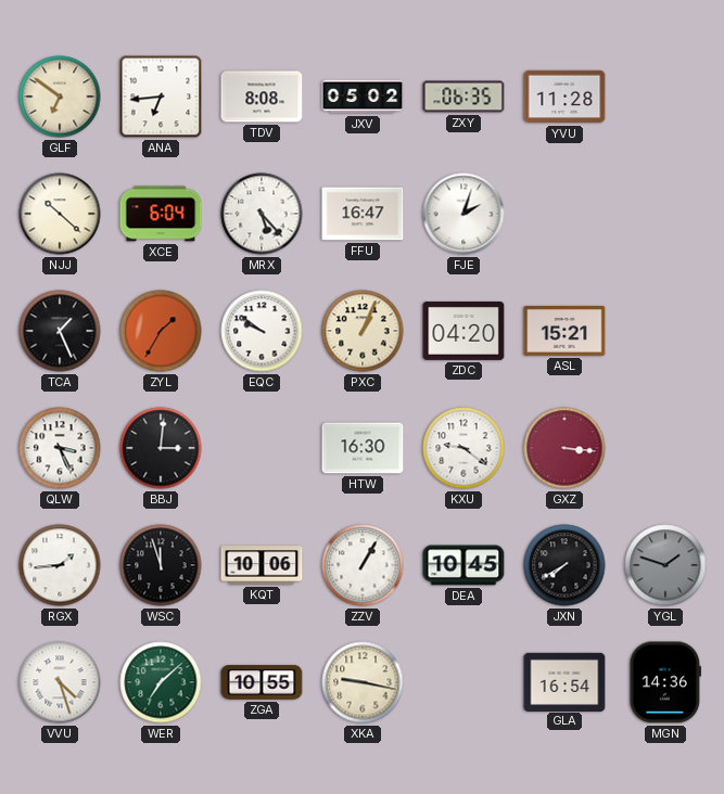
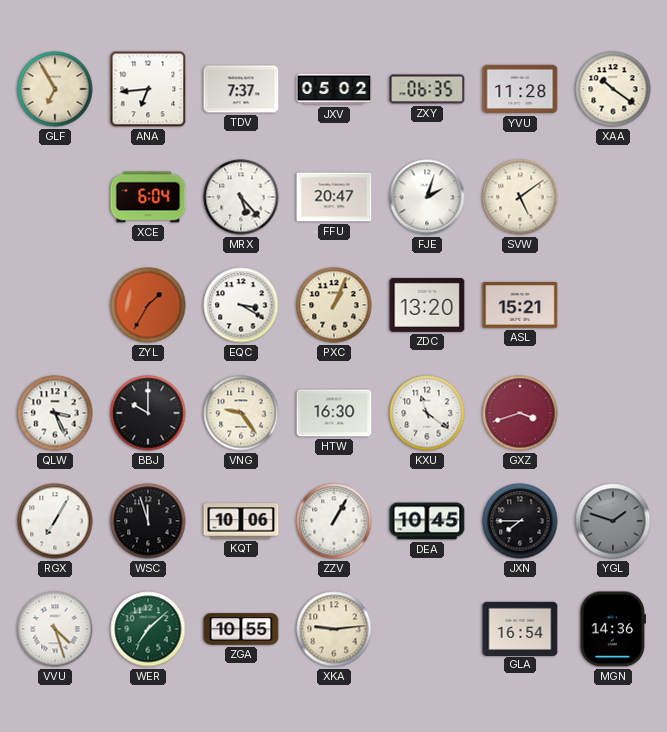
GLF: 6:51 -> 6:55
TDV: 8:08 -> 7:37
XAA: none -> 10:21
NJJ: 10:22 -> none
FFU: 16:47 -> 20:47
SVW: none -> 5:09
TCA: 1:26 -> none
EQC: 9:51 -> 3:20
ZDC: 04:20 -> 13:20
BBJ: 3:01 -> 10:00
VNG: none -> 9:24
KXU: 9:21 -> 11:21
GXZ: 3:16 -> 3:42
RGX: 1:44 -> 7:05
JXN: 7:40 -> 7:45
XKA: 9:17 -> 9:14
